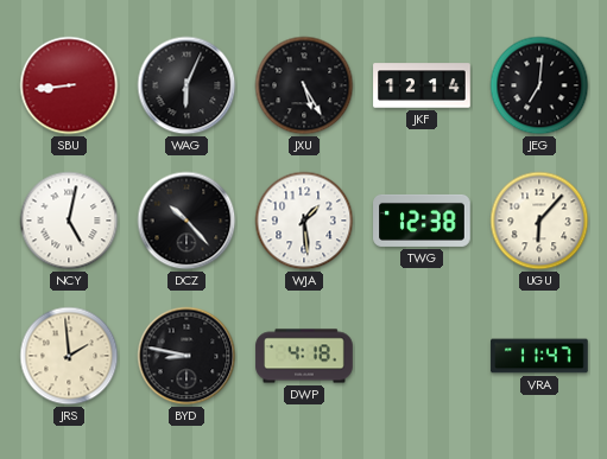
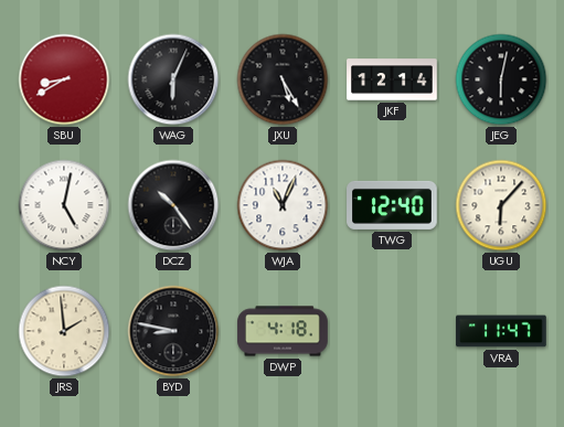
SBU: 8:44 -> 8:40
JEG: 7:01 -> 6:02
DCZ: 10:23 -> 10:24
WJA: 1:29 -> 11:04
TWG: 12:38 -> 12:40
